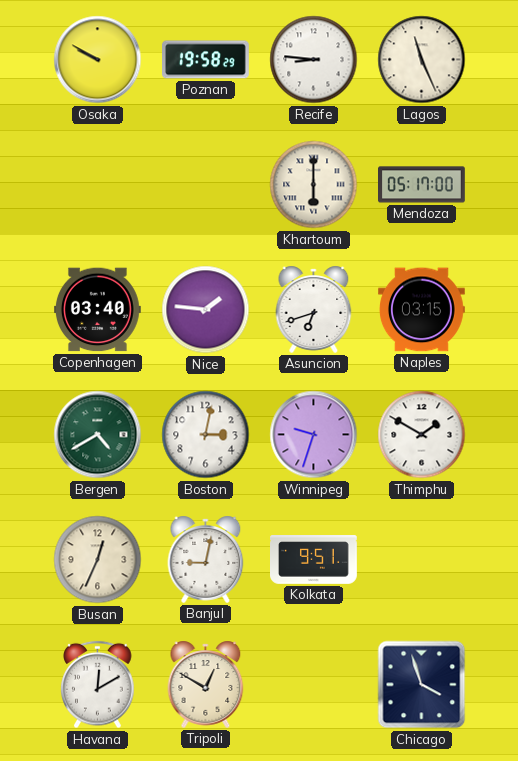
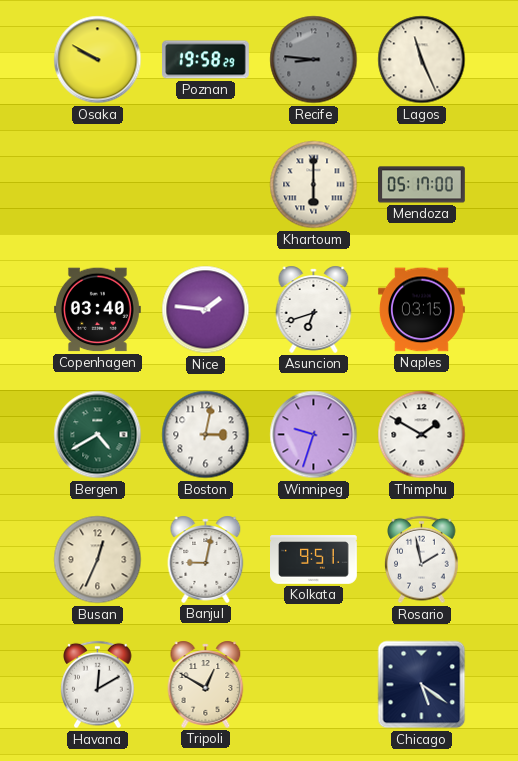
Recife dial: white -> grey
Rosario: none -> 1:58
Chicago: 3:57 -> 5:21
